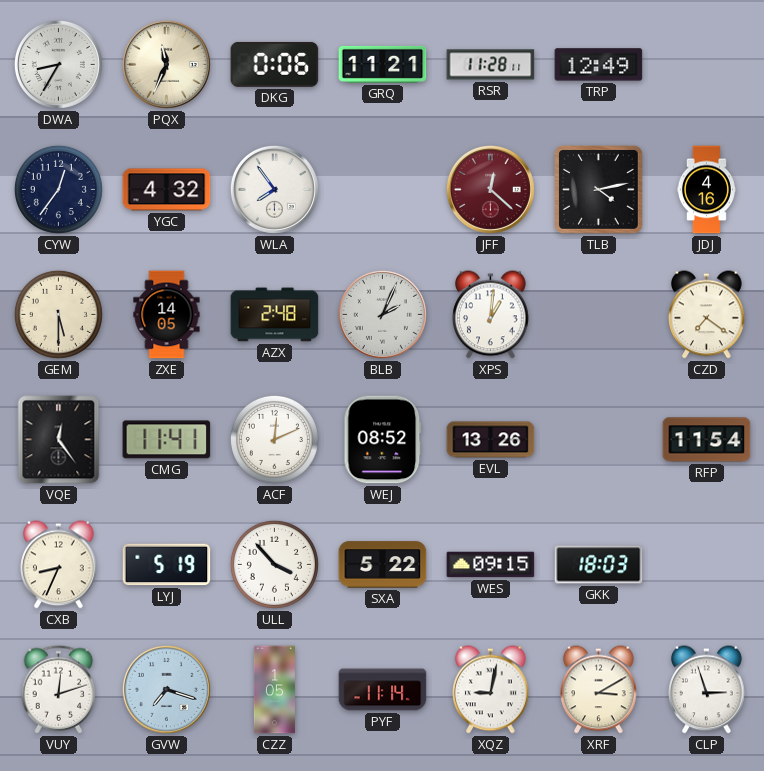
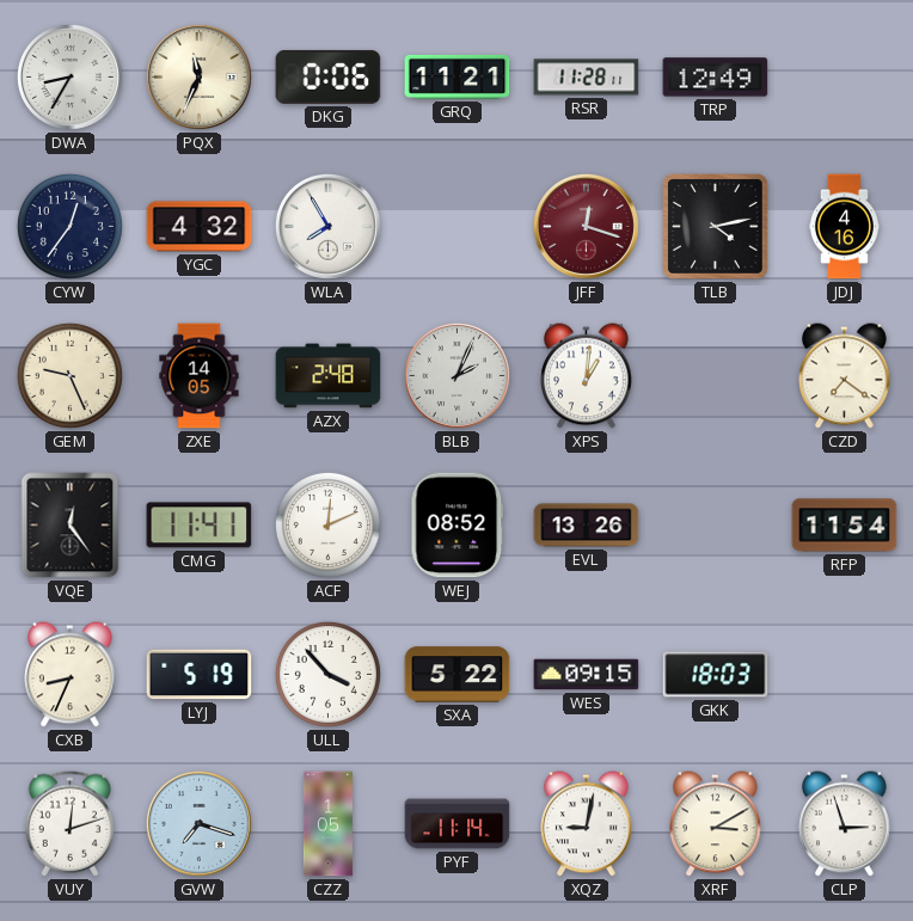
WLA: 7:54 -> 7:55
JFF: 12:22 -> 12:18
GEM: 5:30 -> 9:26
